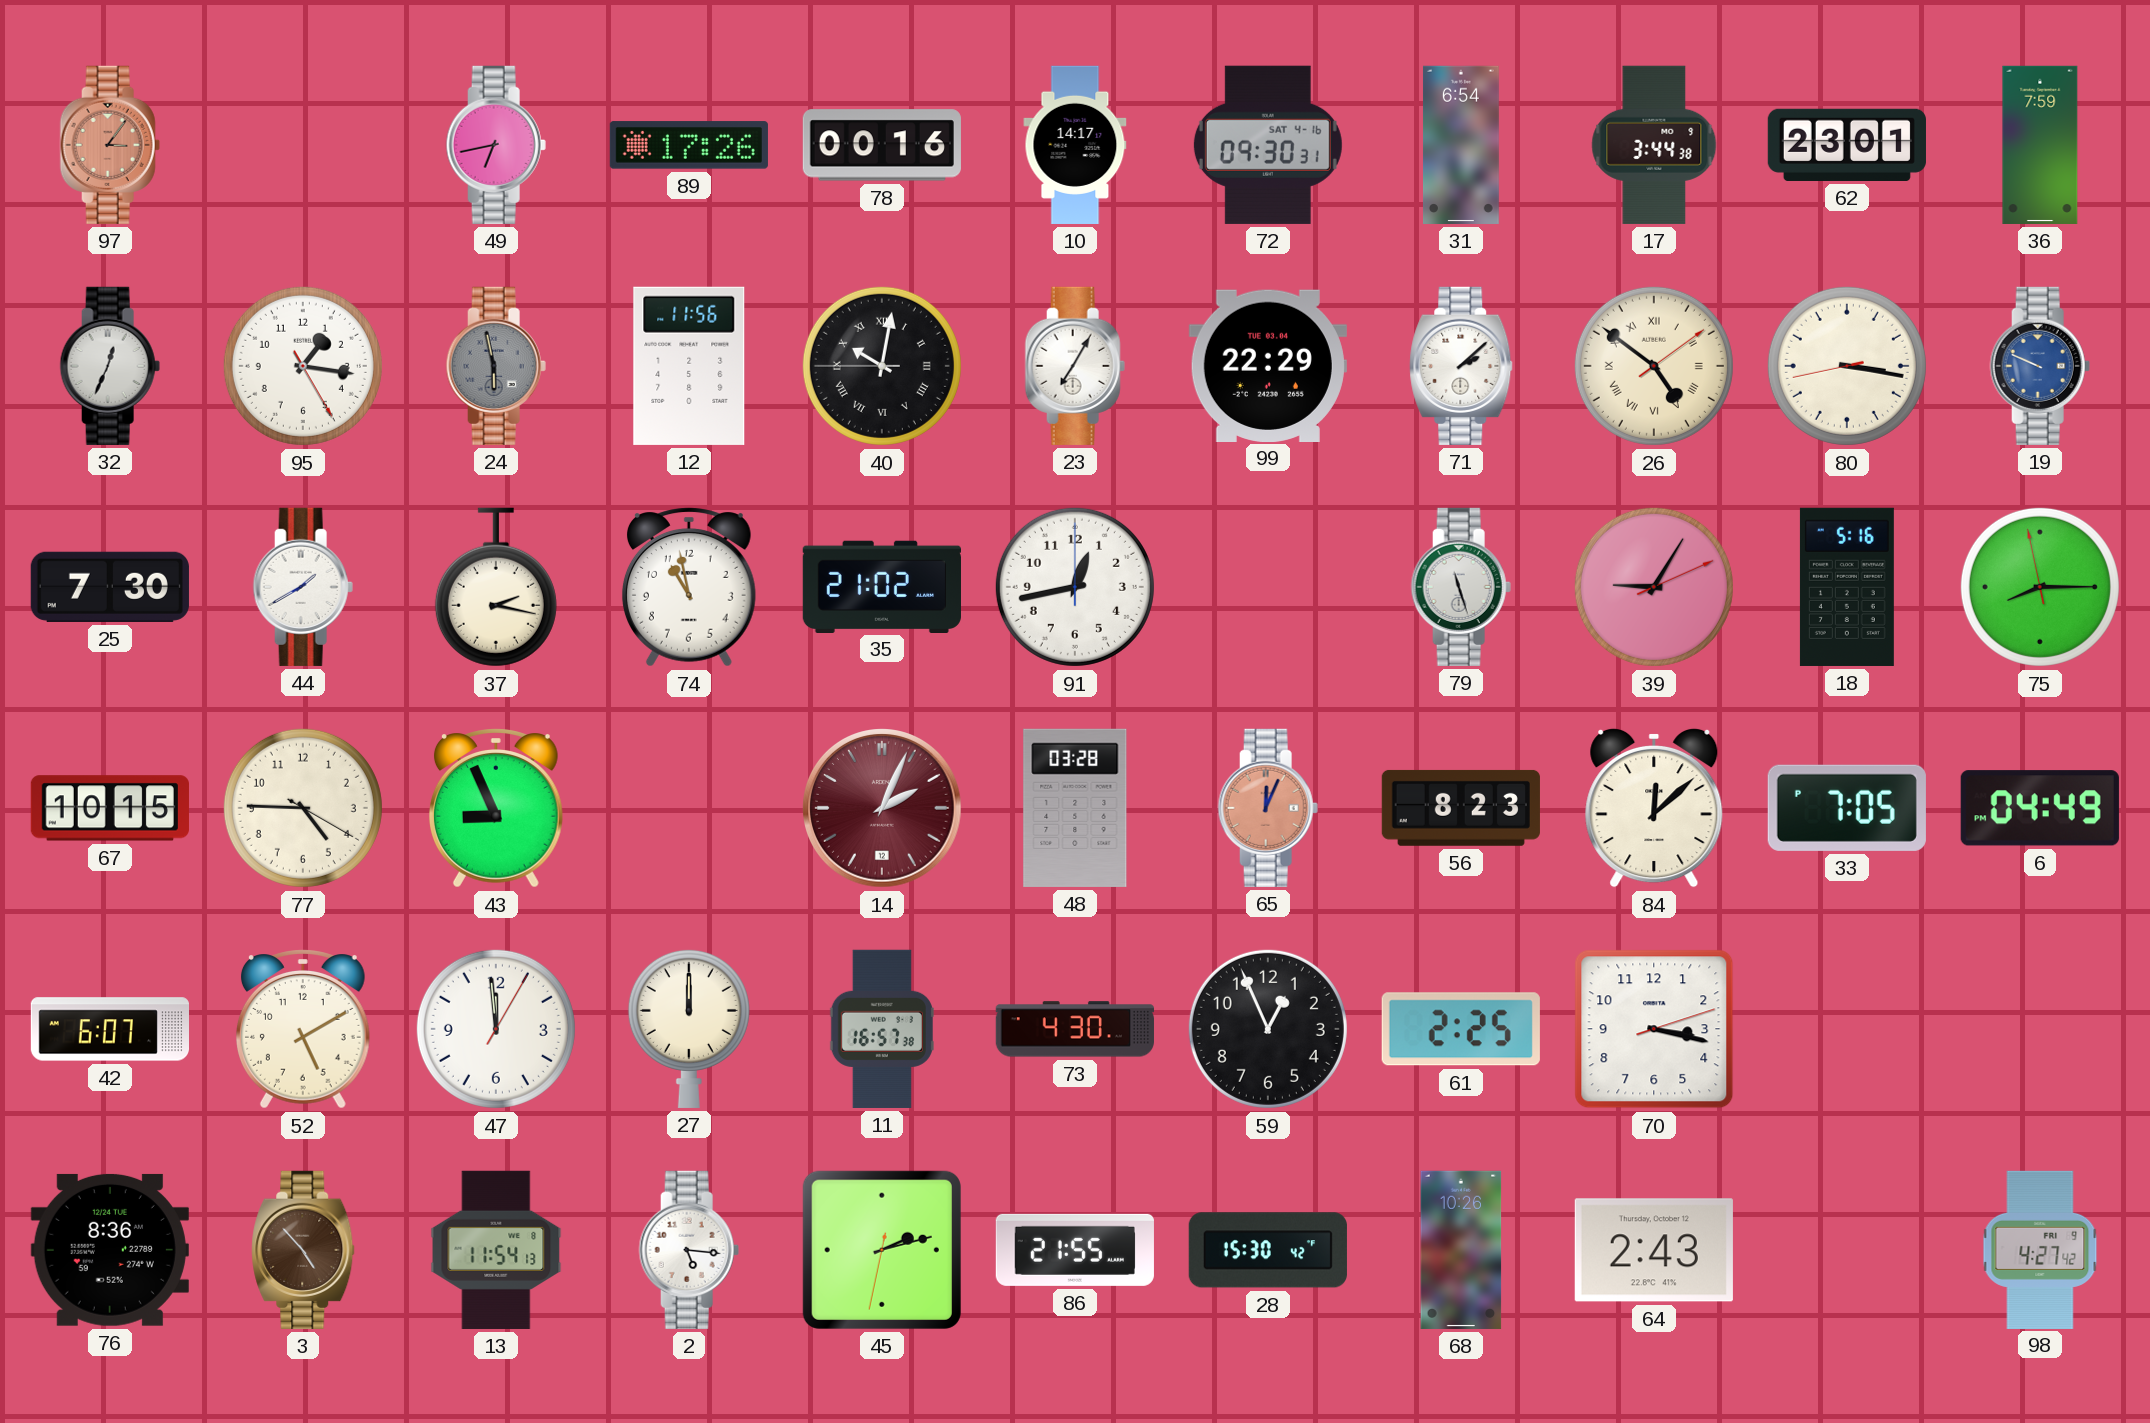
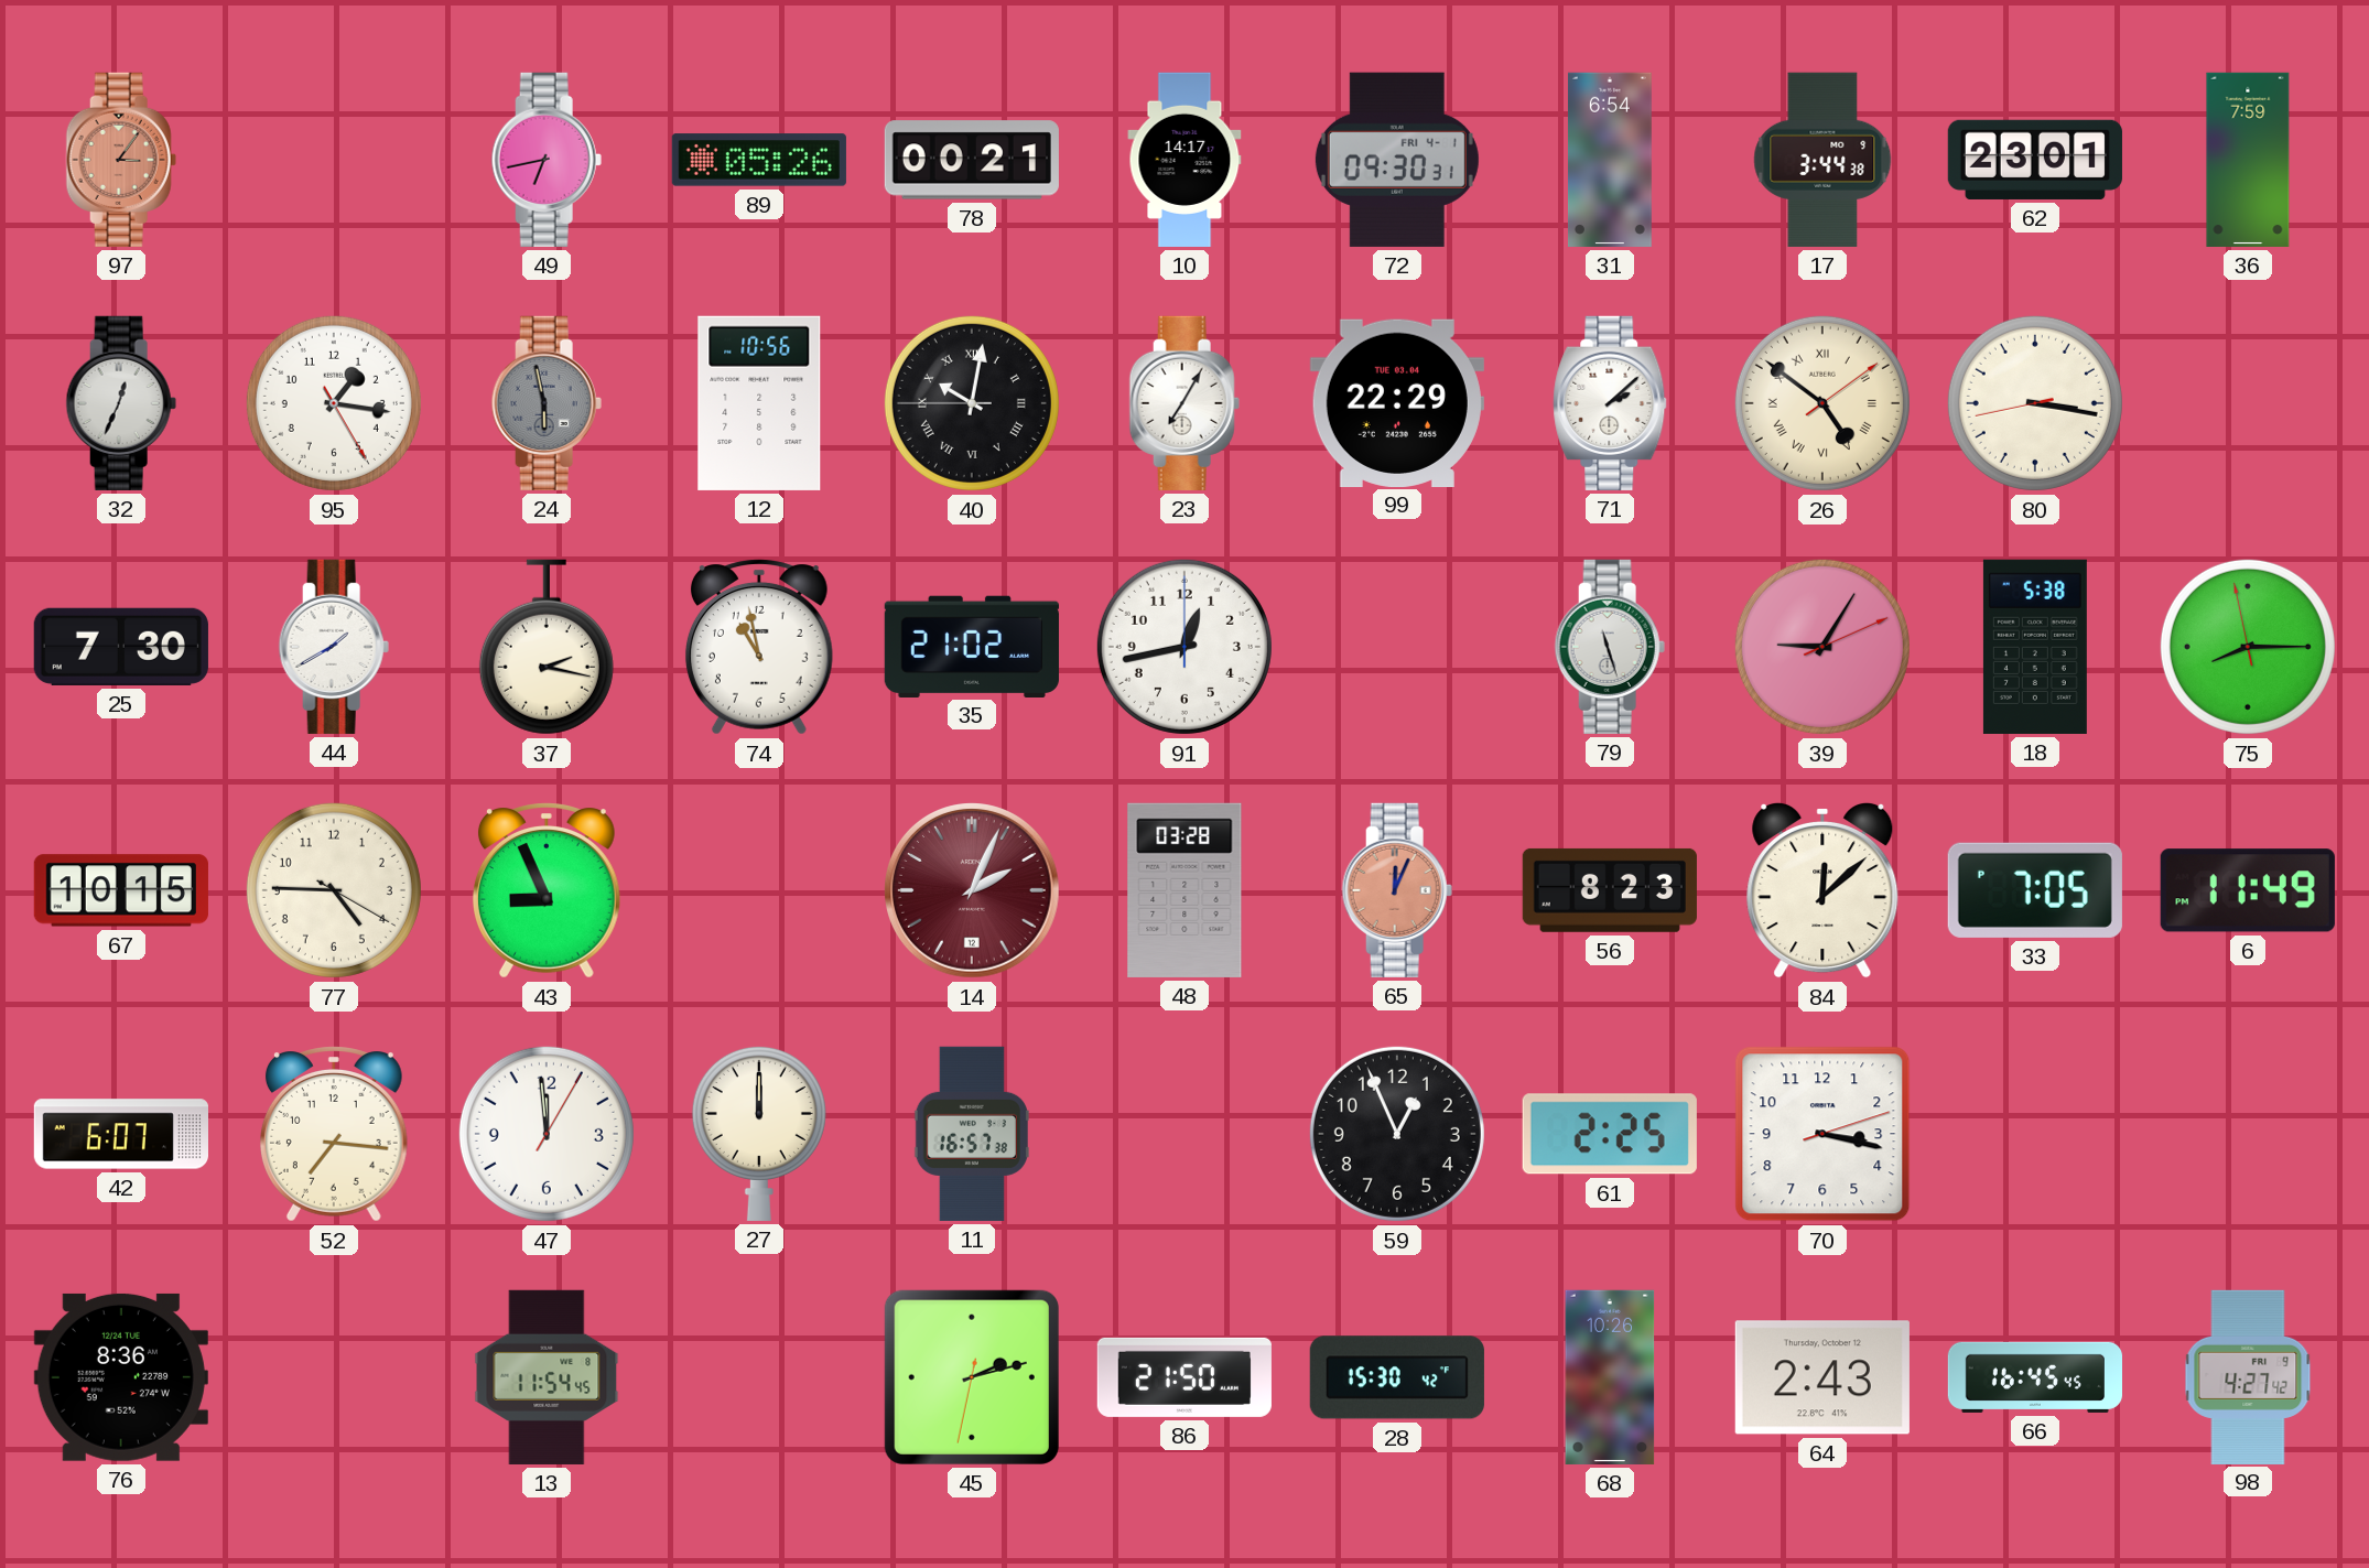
89: 17:26 -> 05:26
78: 00:16 -> 00:21
72 date: SAT 4-16 -> FRI 4-1
12: 11:56 -> 10:56
19: 9:49 -> none
18: 5:16 -> 5:38
6: 04:49 -> 11:49
52: 5:10 -> 7:16
73: 4:30 -> none
3: 4:53 -> none
13: 11:54:13 -> 11:54:45
2: 5:16 -> none
86: 21:55 -> 21:50
66: none -> 16:45
